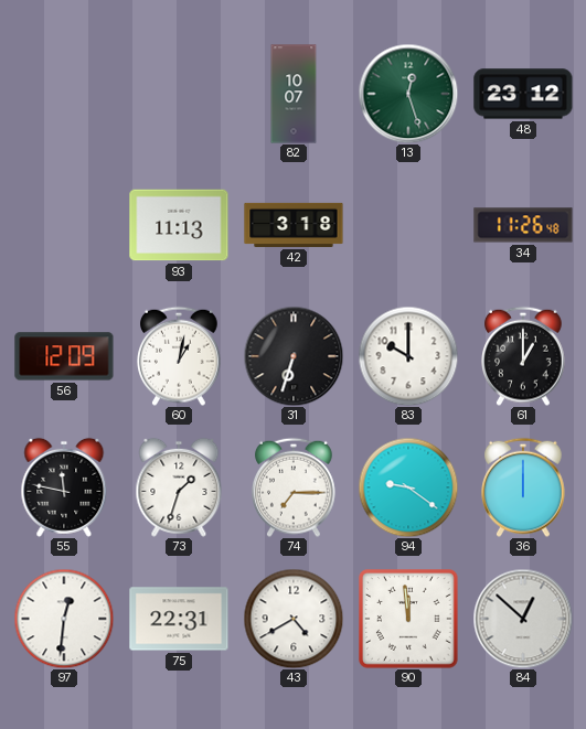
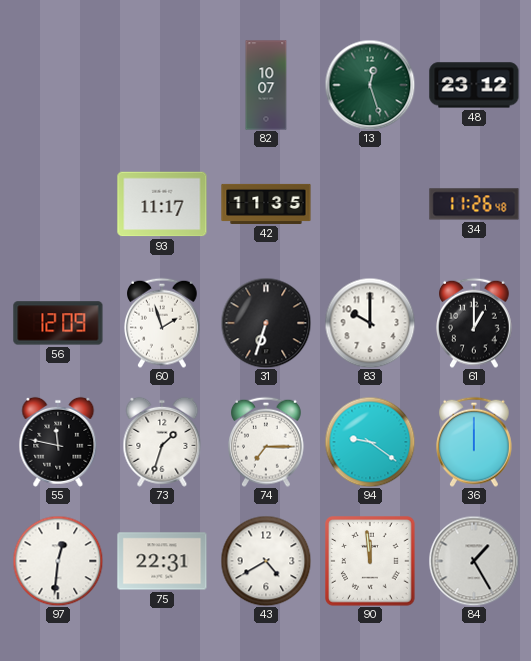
93: 11:13 -> 11:17
42: 3:18 -> 11:35
60: 1:02 -> 1:57
84: 12:52 -> 1:25
